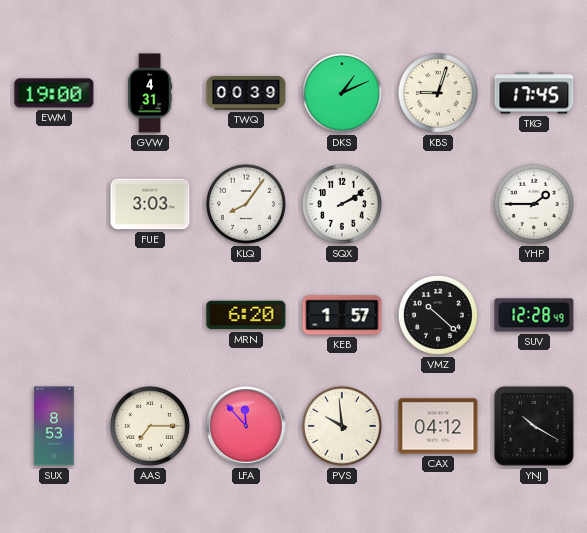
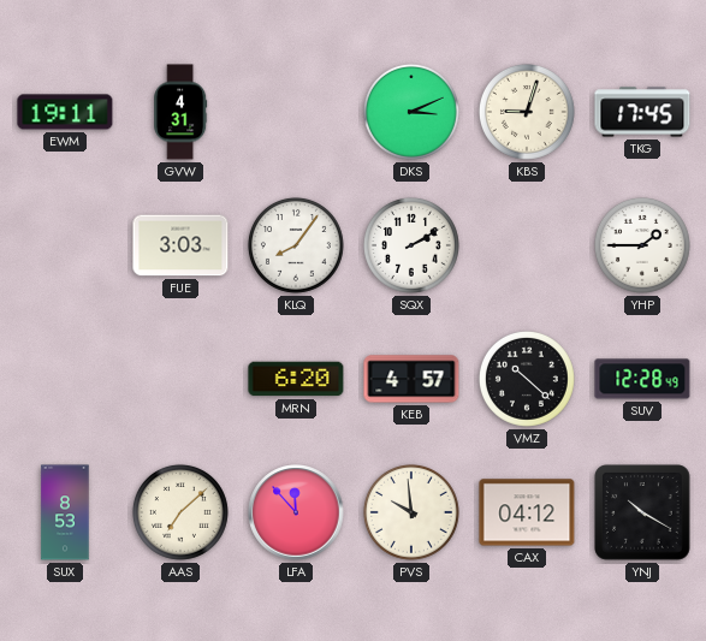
EWM: 19:00 -> 19:11
TWQ: 00:39 -> none
DKS: 1:11 -> 3:11
KEB: 1:57 -> 4:57
AAS: 7:15 -> 7:08
